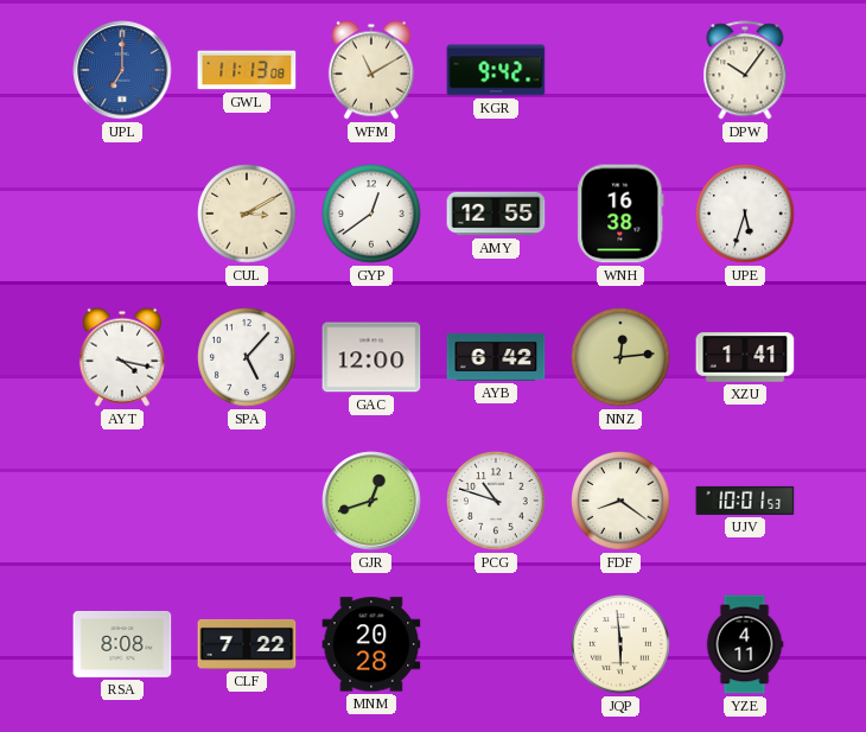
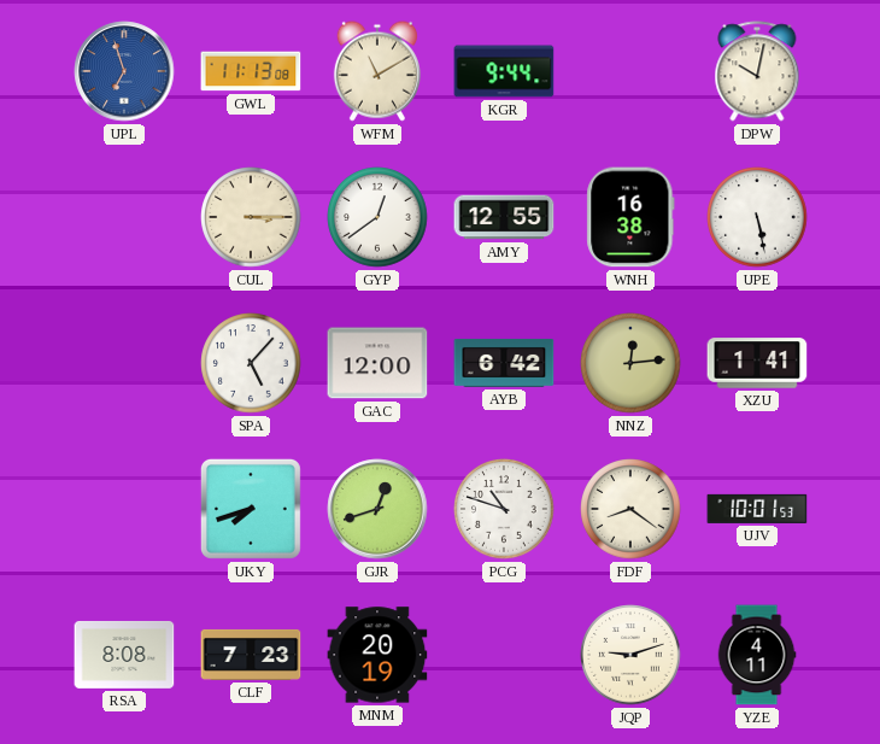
UPL: 7:00 -> 6:57
KGR: 9:42 -> 9:44
DPW: 10:06 -> 10:02
CUL: 3:10 -> 3:15
UPE: 5:33 -> 5:28
AYT: 4:17 -> none
UKY: none -> 7:42
CLF: 7:22 -> 7:23
MNM: 20:28 -> 20:19
JQP: 5:59 -> 9:12
